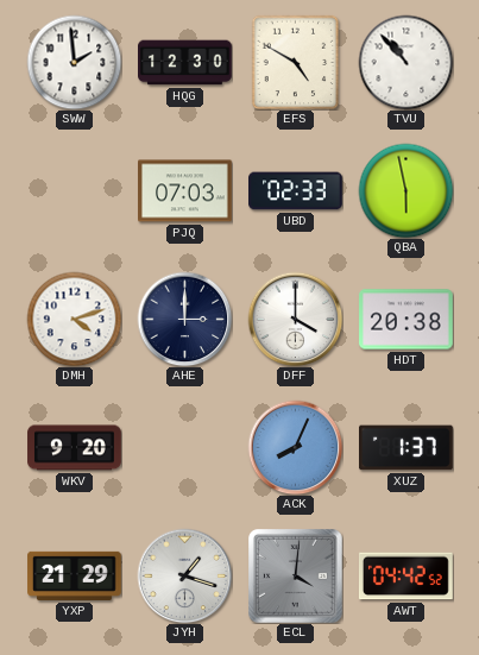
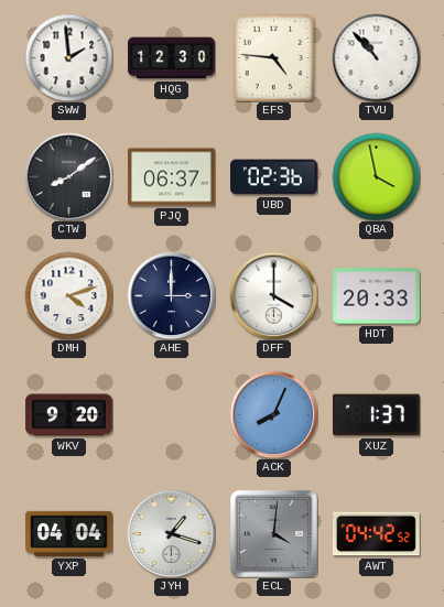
EFS: 4:50 -> 4:46
CTW: none -> 8:09
PJQ: 07:03 -> 06:37
UBD: 02:33 -> 02:36
QBA: 5:58 -> 3:58
HDT: 20:38 -> 20:33
YXP: 21:29 -> 04:04
